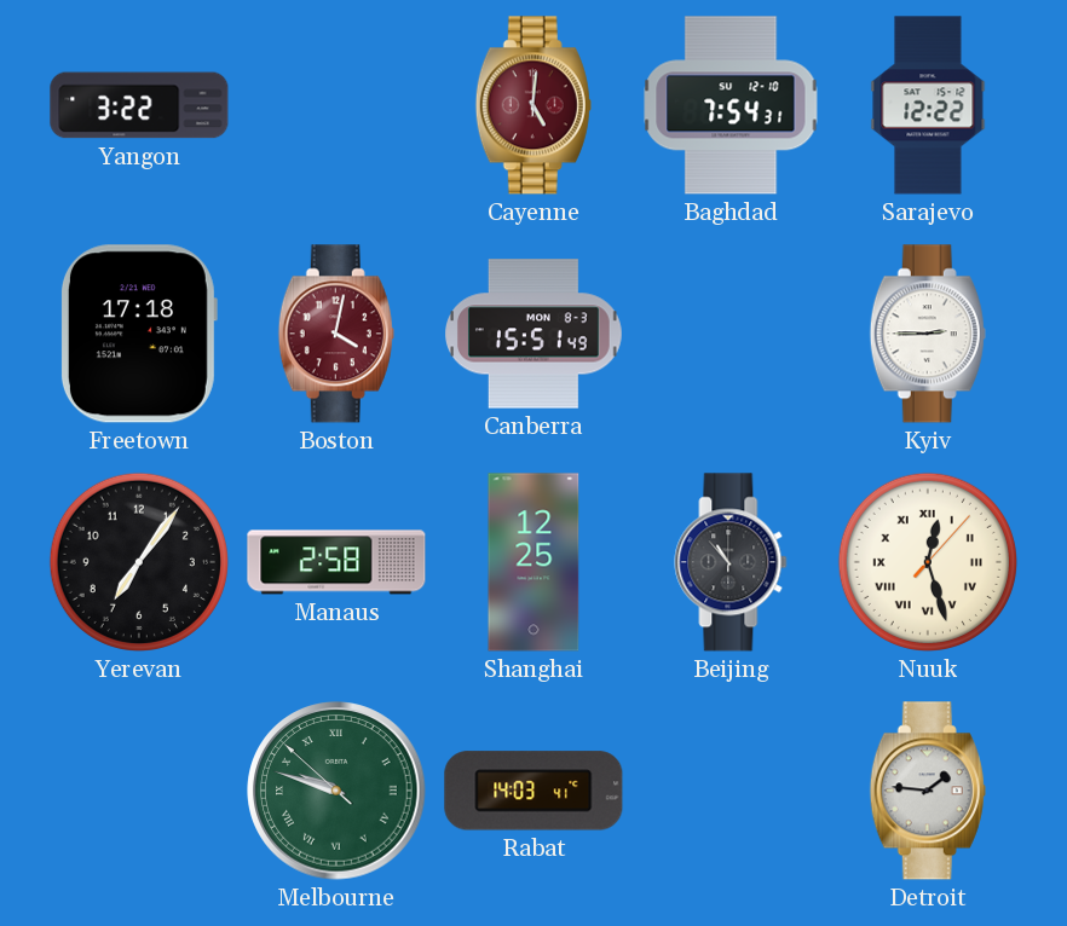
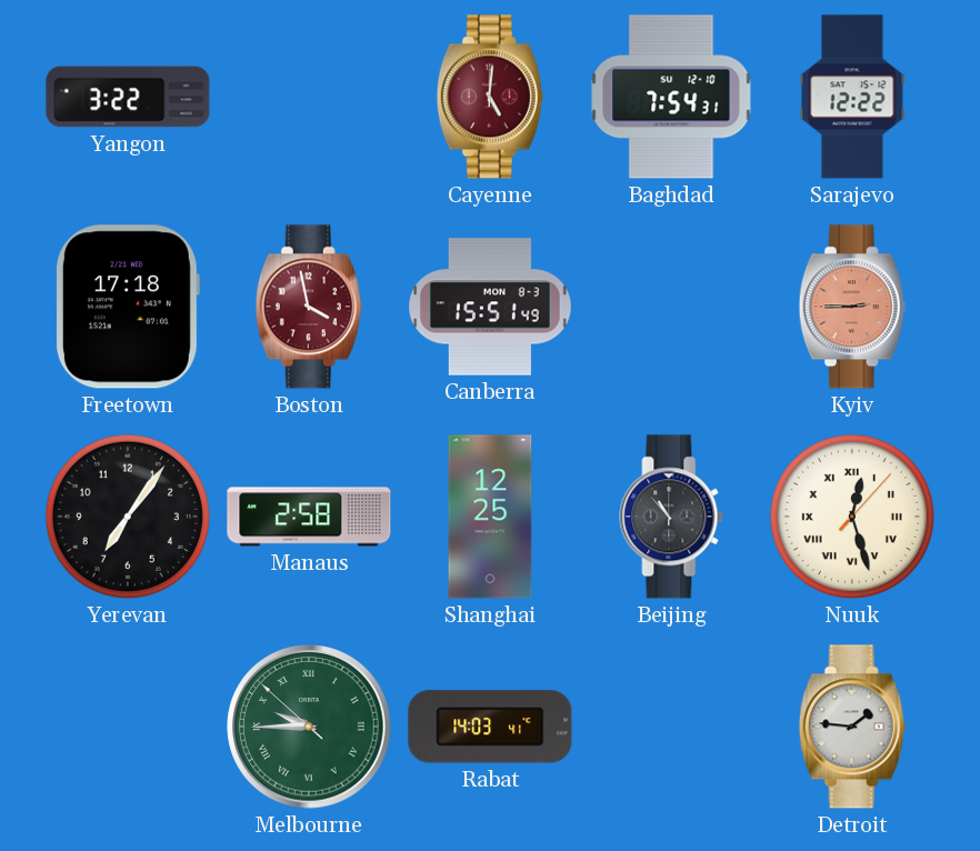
Boston: 4:02 -> 3:58
Kyiv dial: white -> salmon
Melbourne: 9:47 -> 9:44
